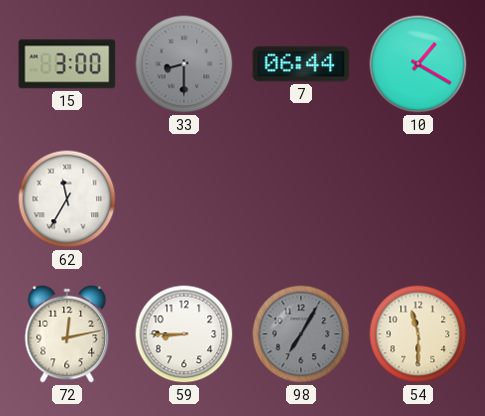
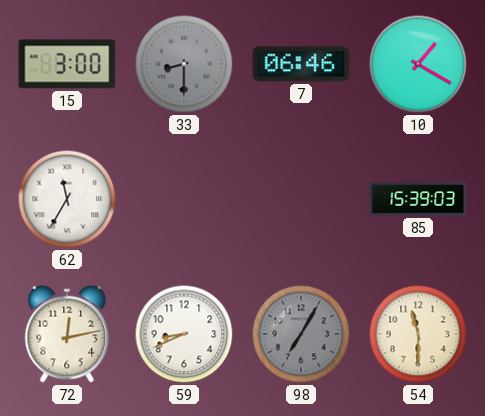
7: 06:44 -> 06:46
85: none -> 15:39
59: 8:45 -> 8:41
